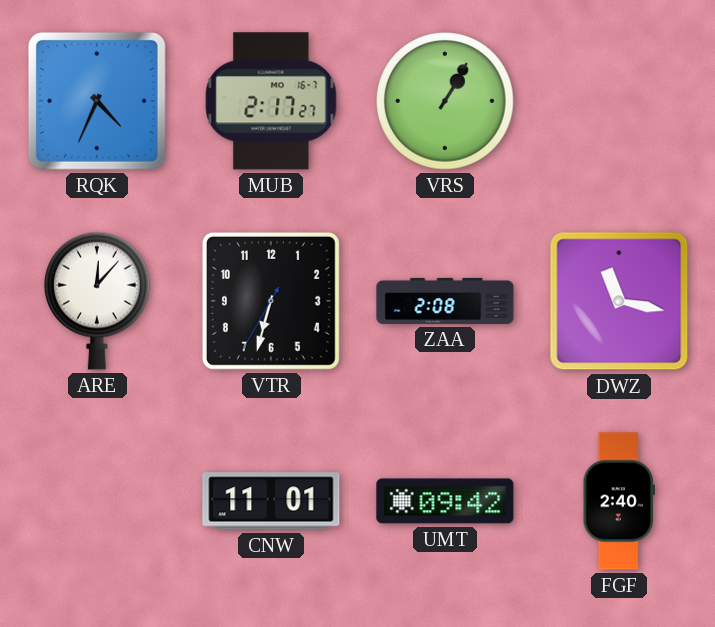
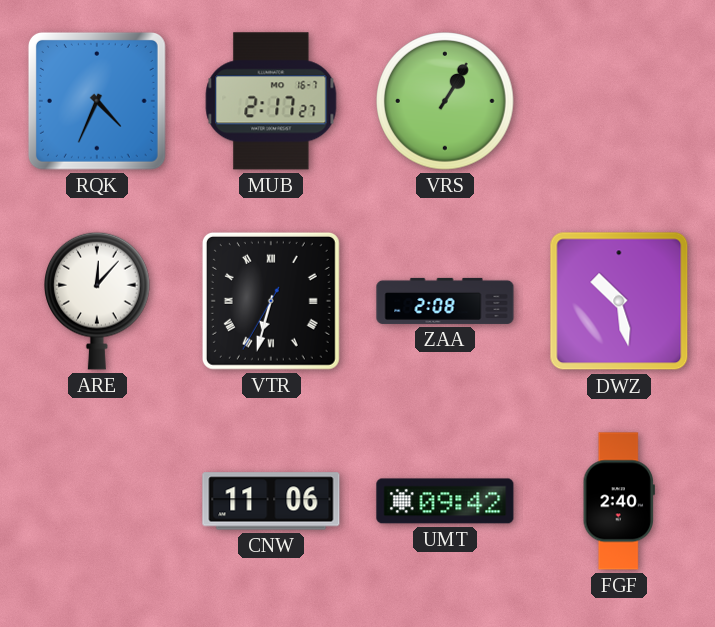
VTR numerals: Arabic -> Roman
DWZ: 11:17 -> 10:28
CNW: 11:01 -> 11:06
